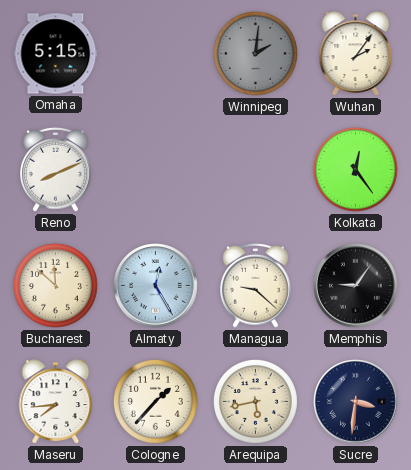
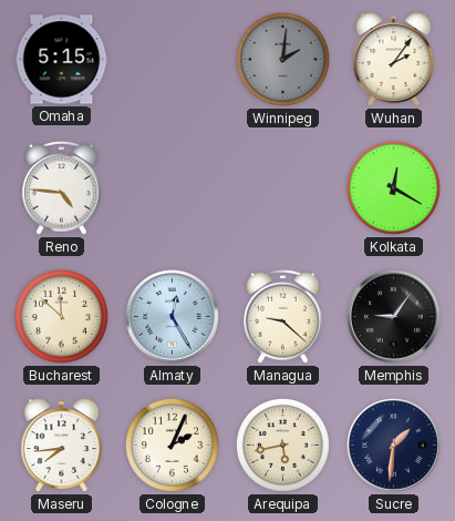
Reno: 8:11 -> 4:46
Kolkata: 12:24 -> 12:20
Cologne: 1:37 -> 2:04
Sucre: 3:31 -> 1:31
